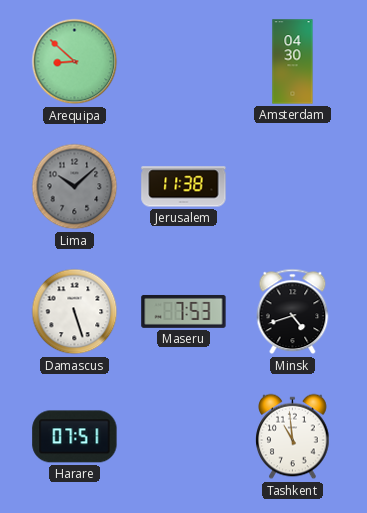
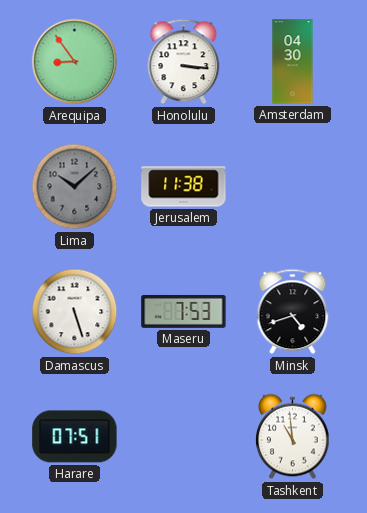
Arequipa: 8:52 -> 8:54
Honolulu: none -> 3:16
